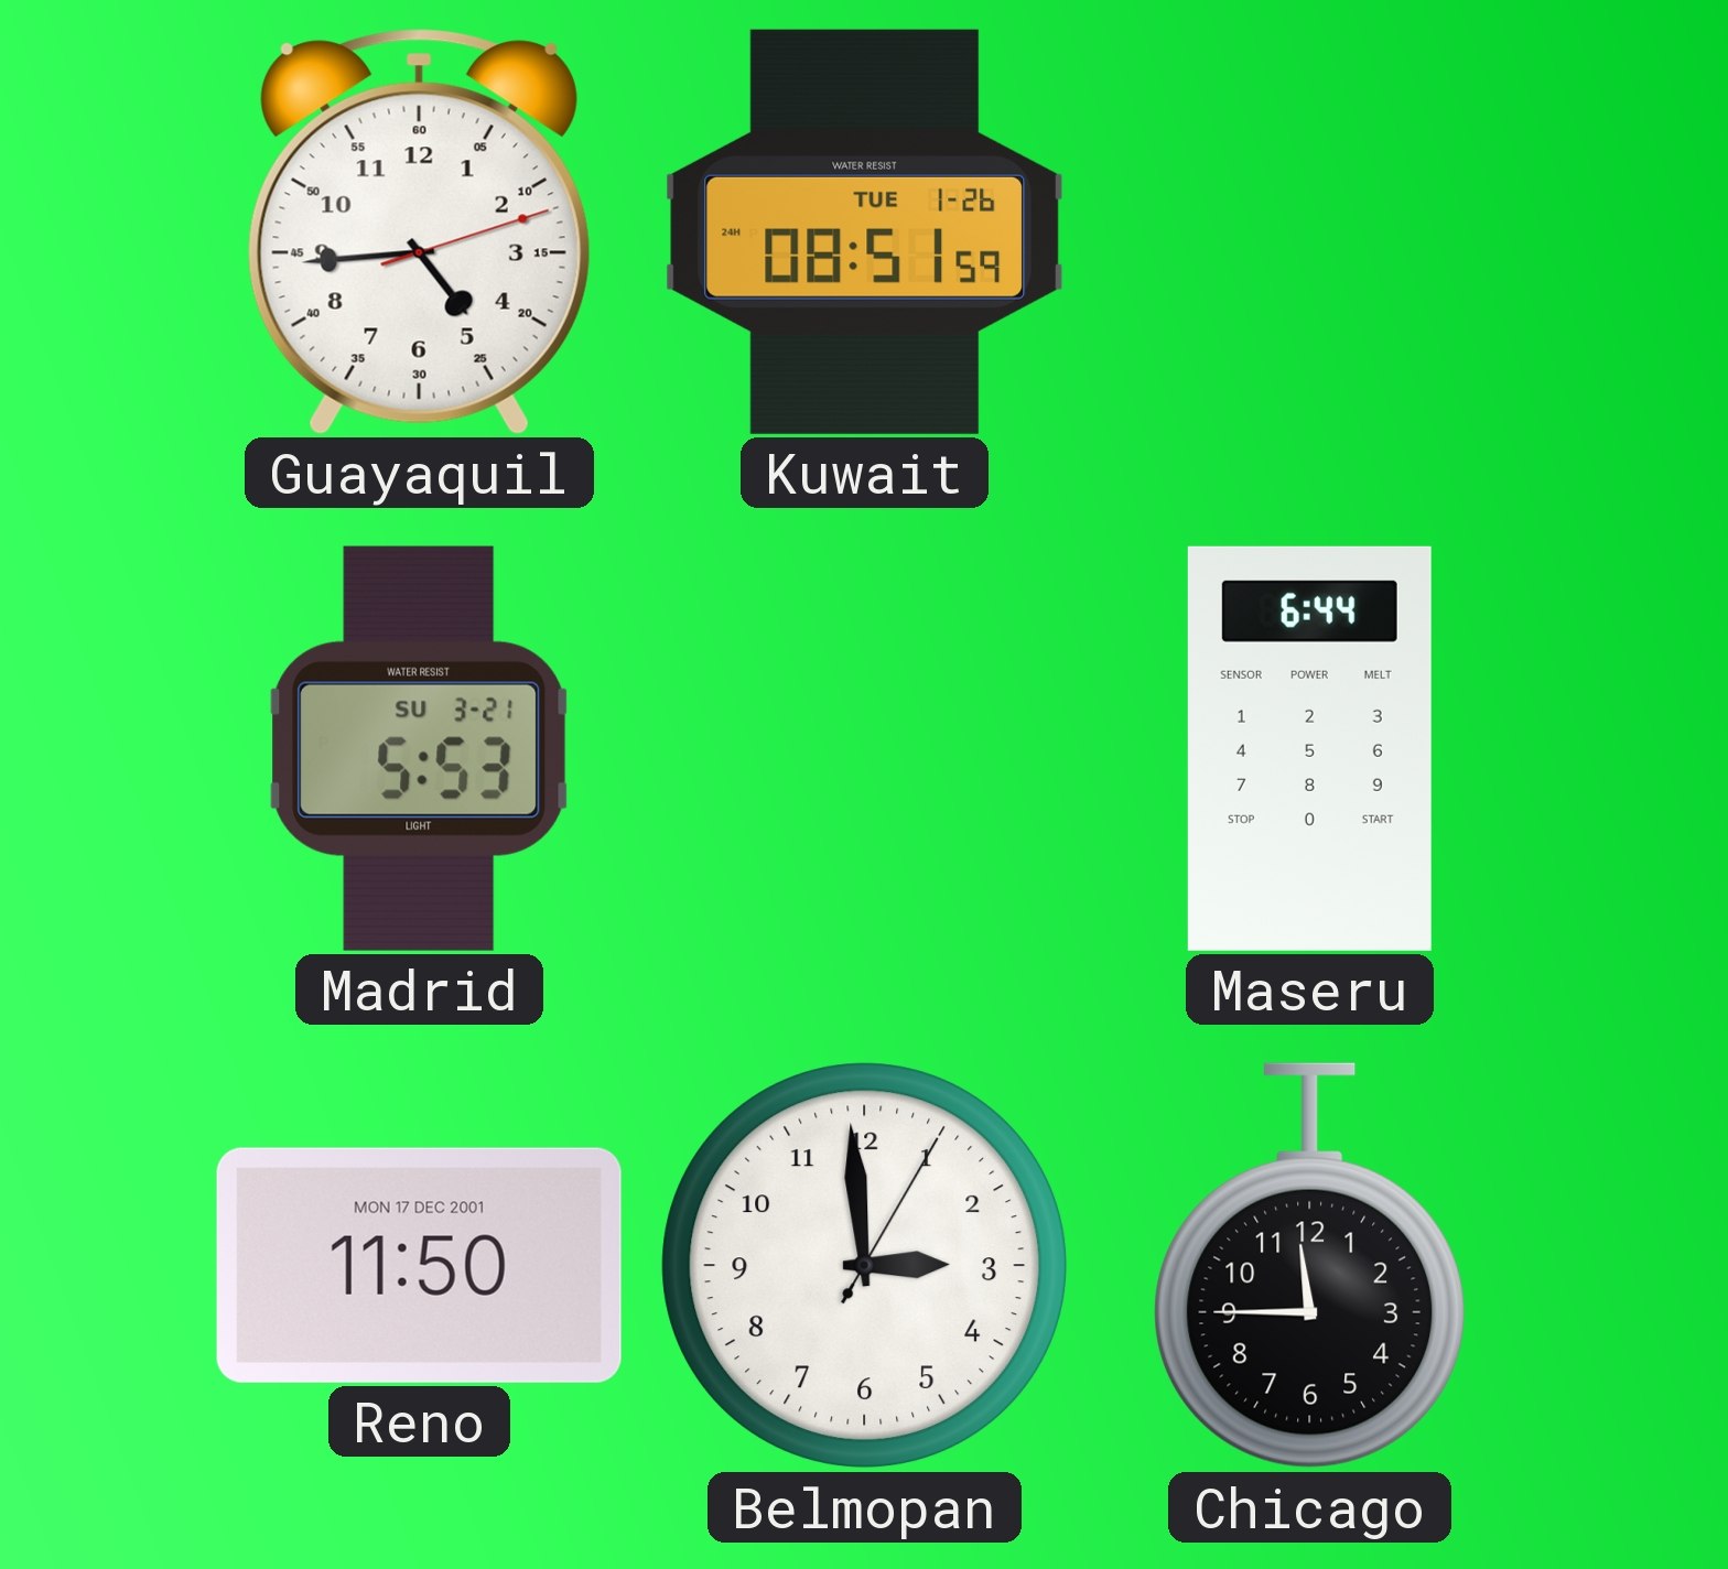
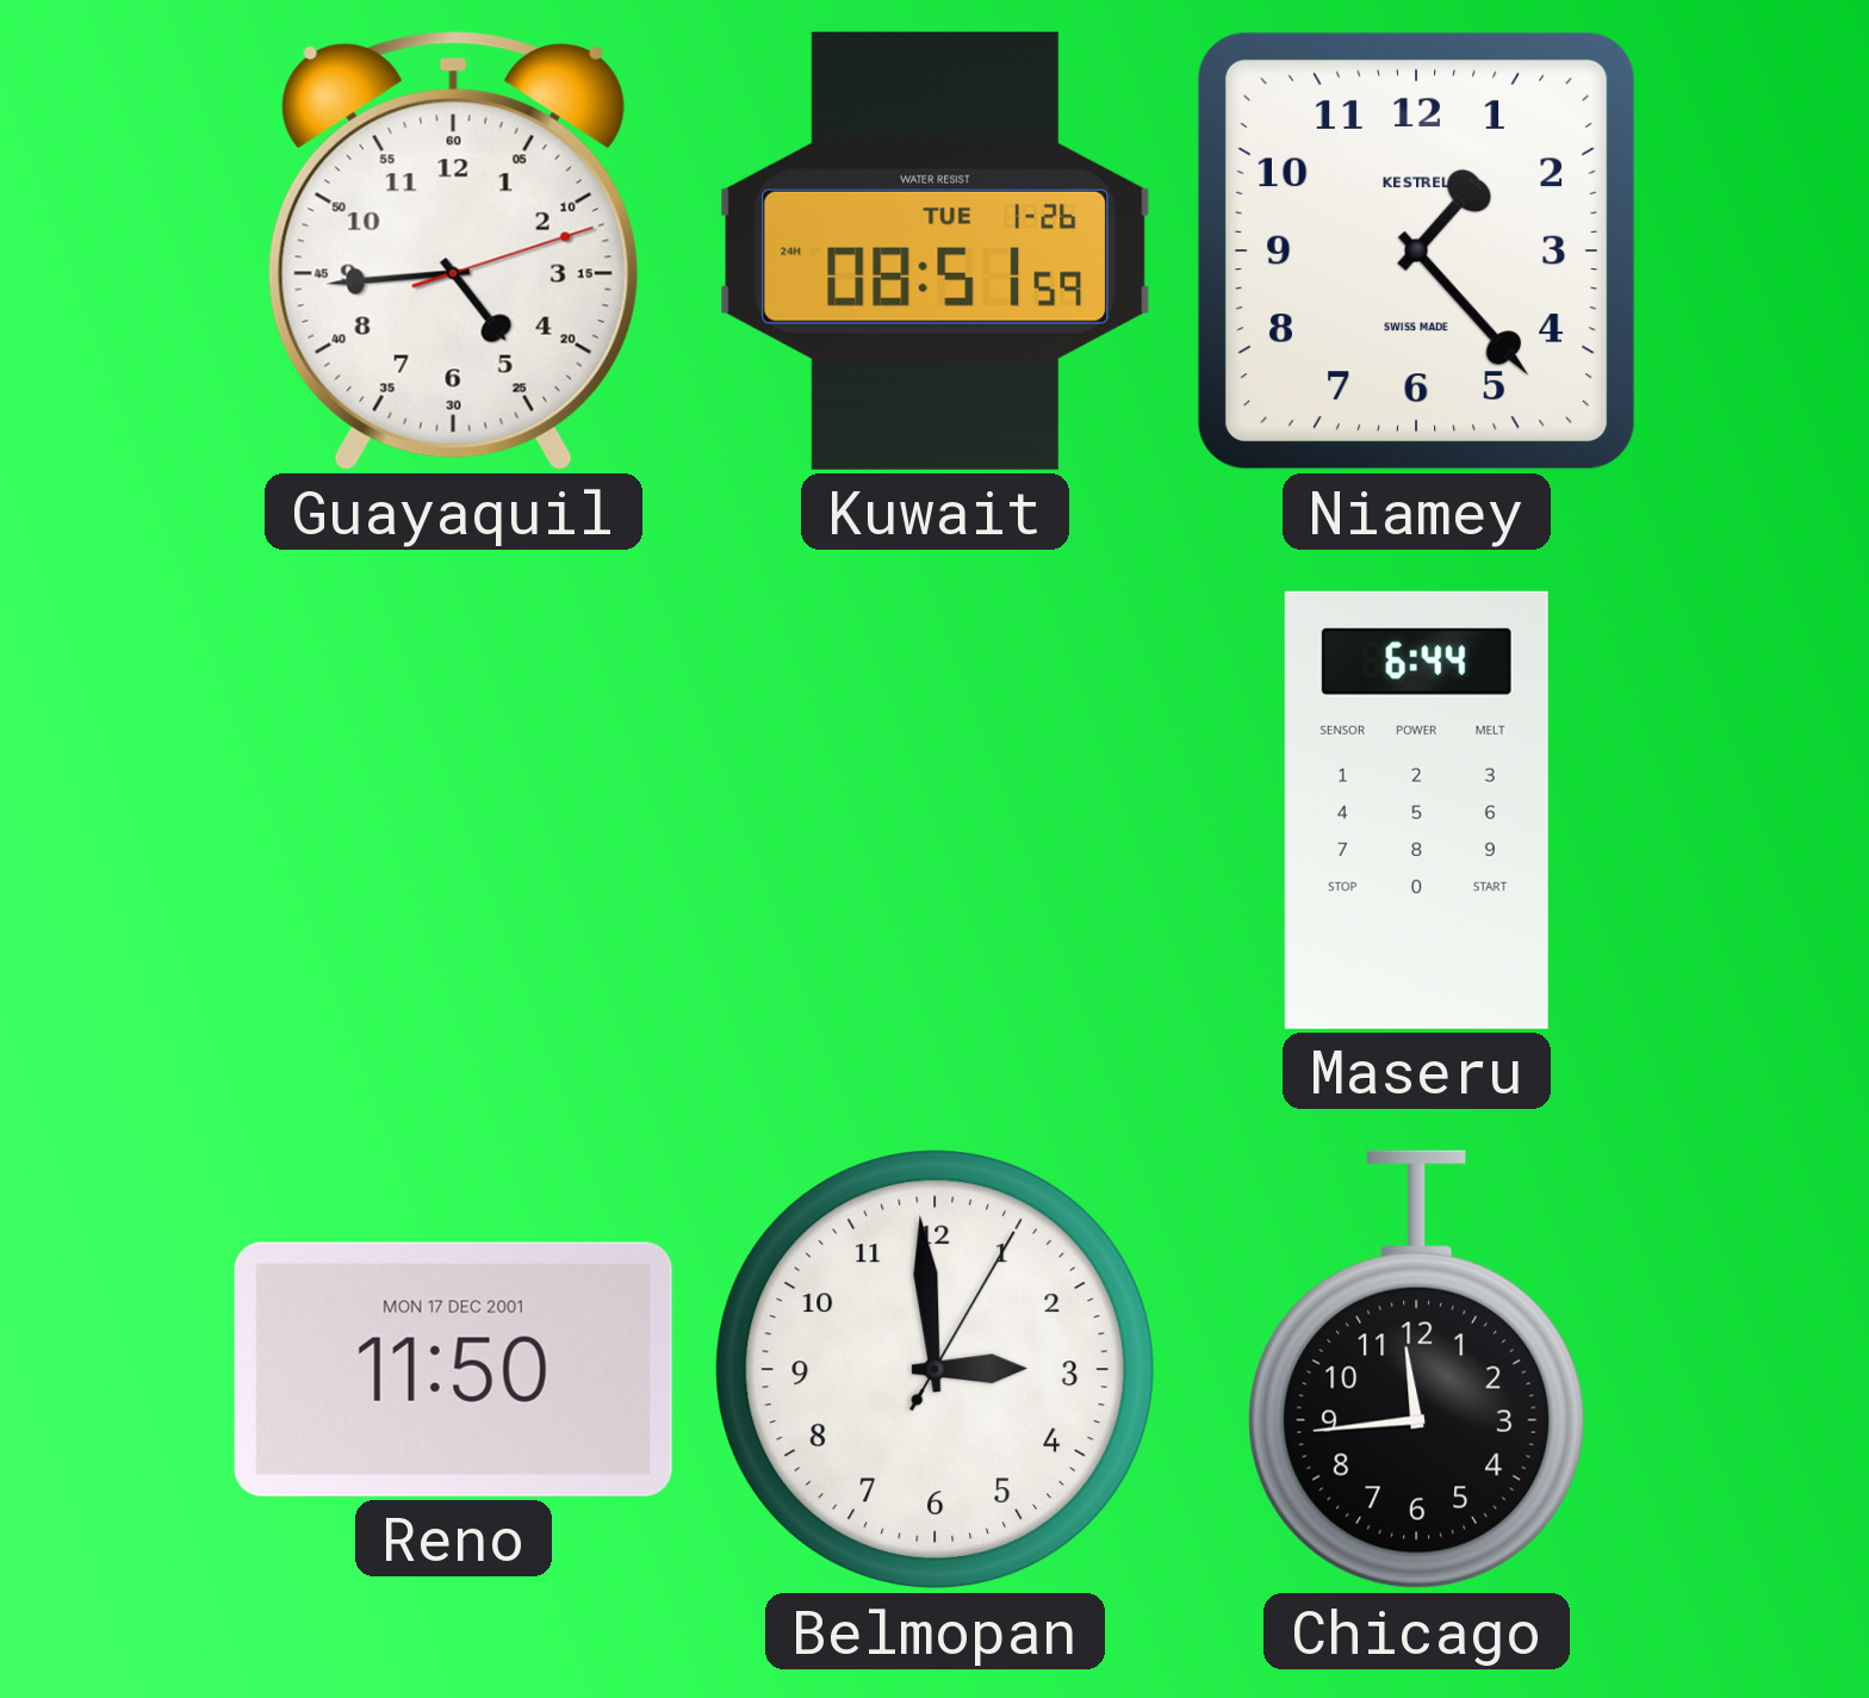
Niamey: none -> 1:23
Madrid: 5:53 -> none
Chicago: 11:45 -> 11:44
